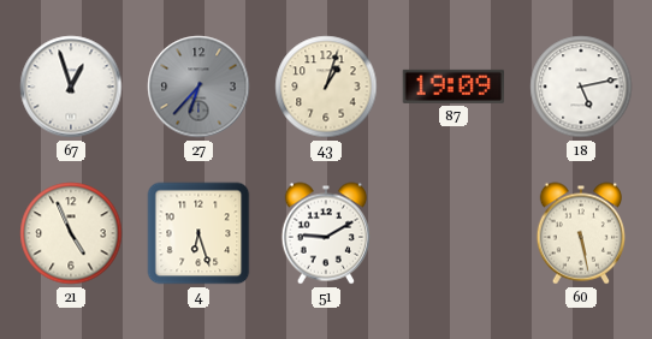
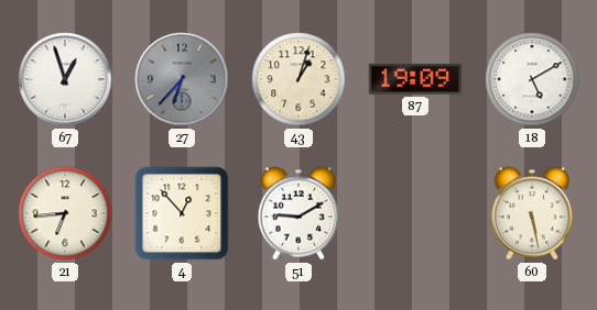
18: 5:13 -> 5:10
21: 4:56 -> 6:44
4: 6:27 -> 12:53
